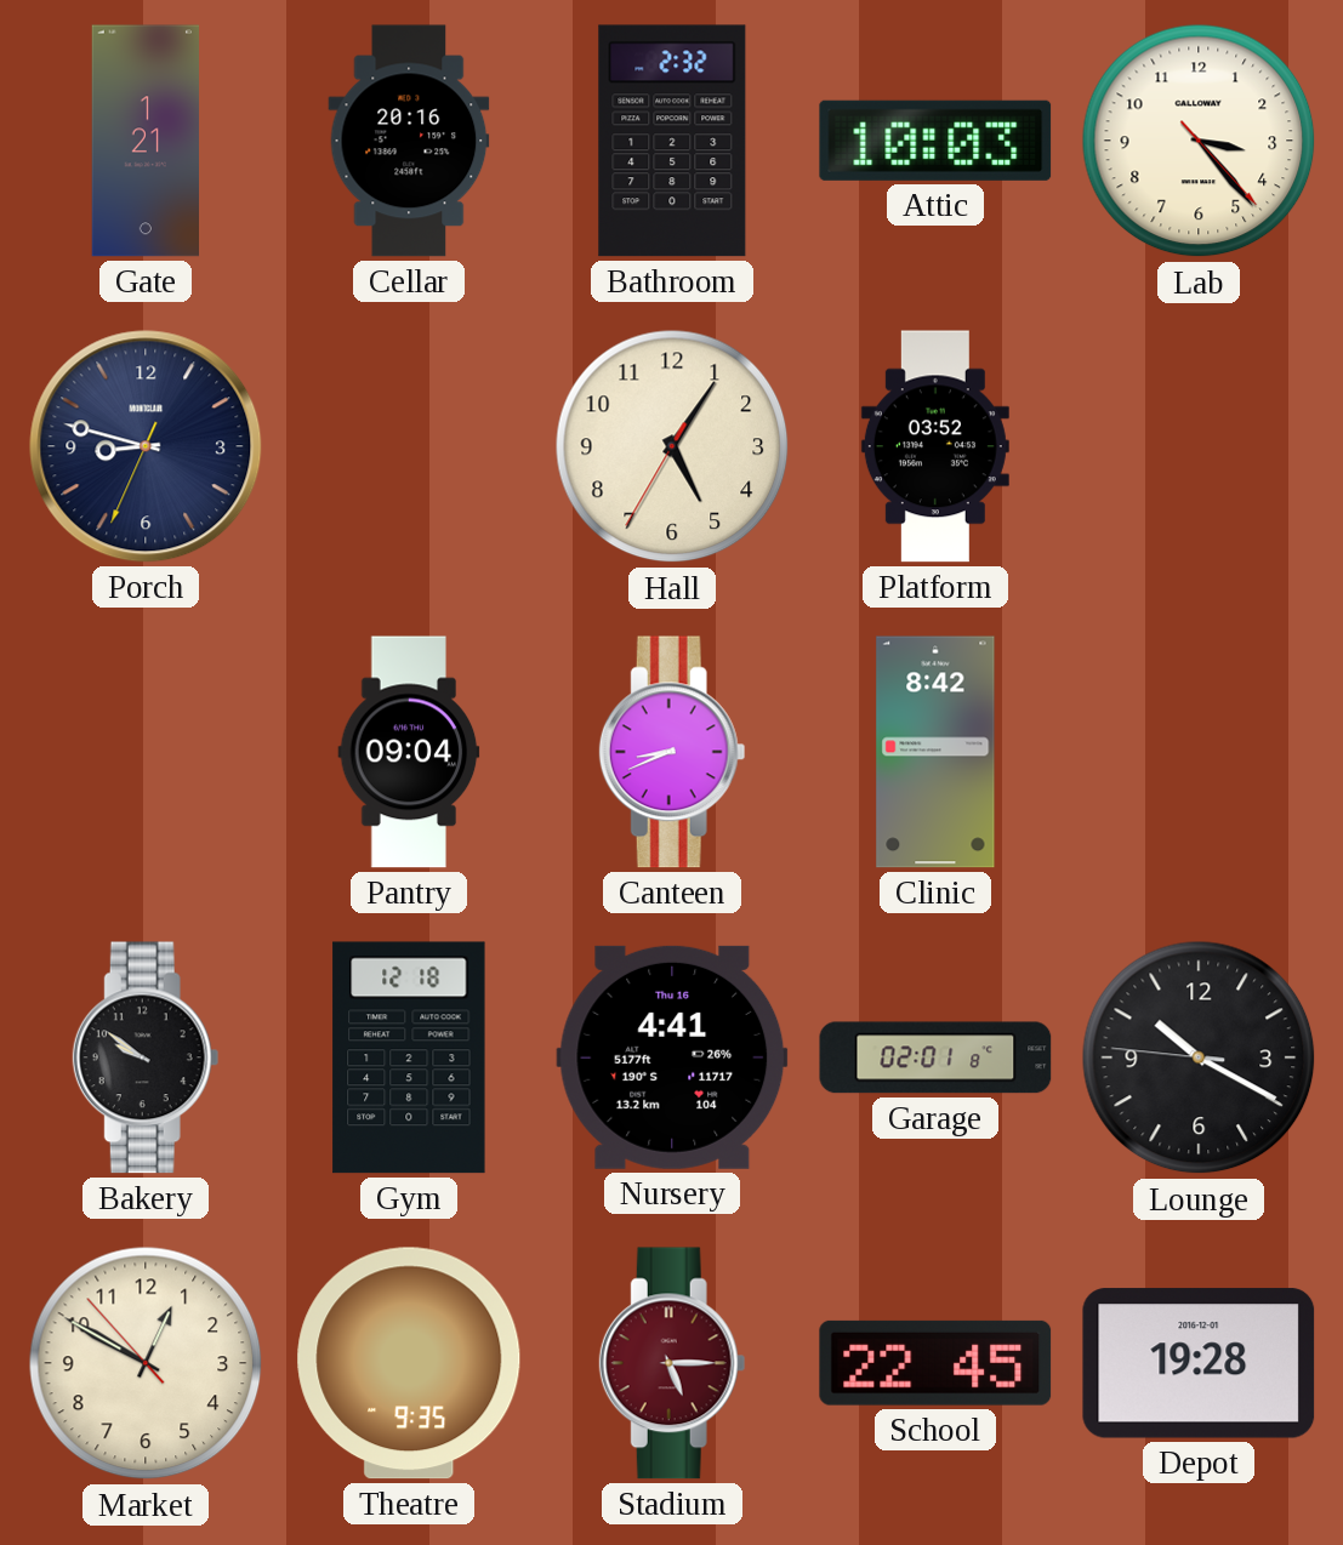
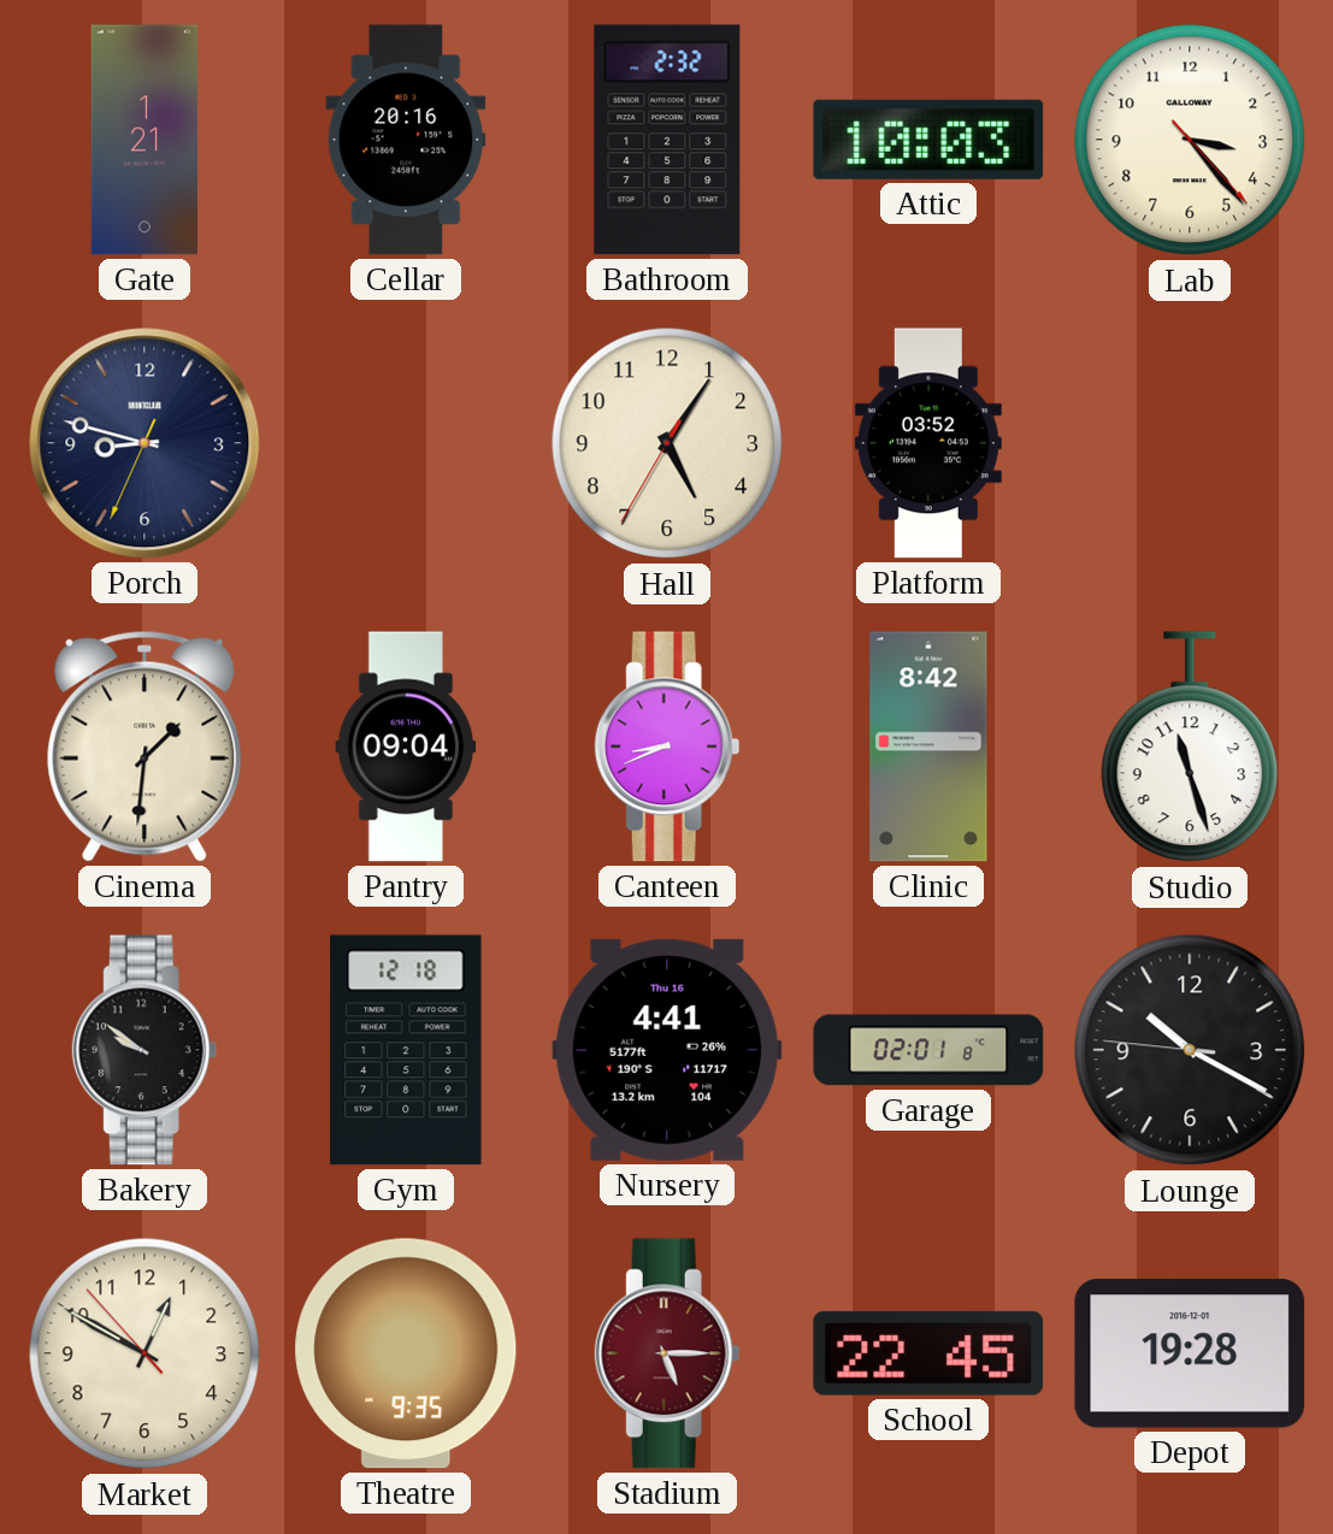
Cinema: none -> 1:31
Studio: none -> 11:27
